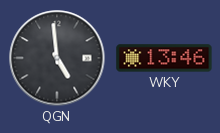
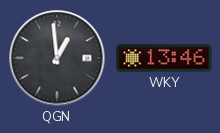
QGN: 4:59 -> 12:59
